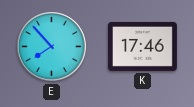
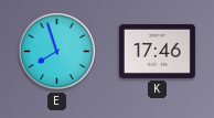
E: 7:53 -> 7:57
